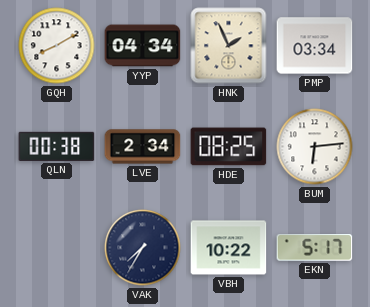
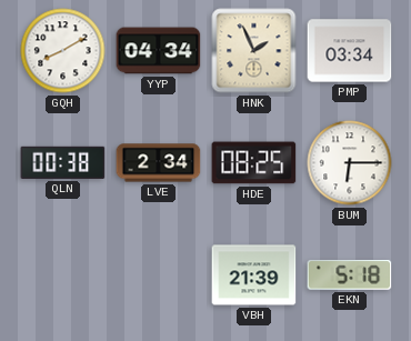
BUM: 6:14 -> 6:15
VAK: 7:35 -> none
VBH: 10:22 -> 21:39
EKN: 5:17 -> 5:18
